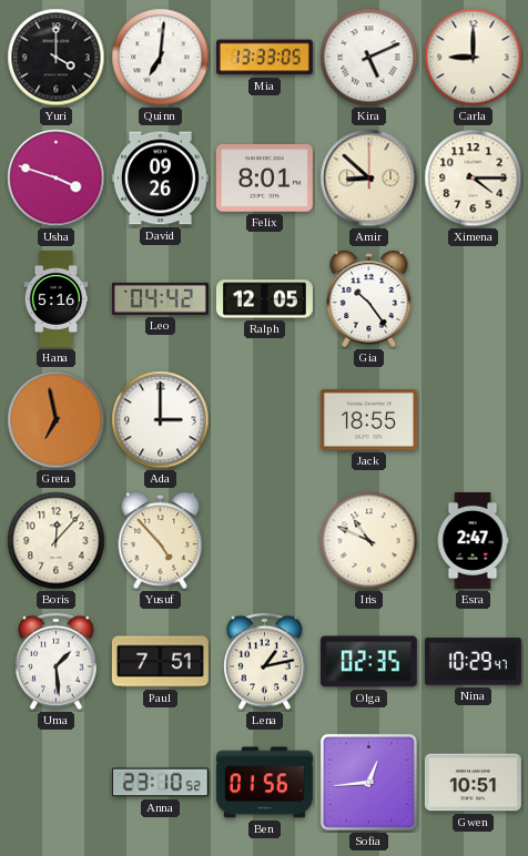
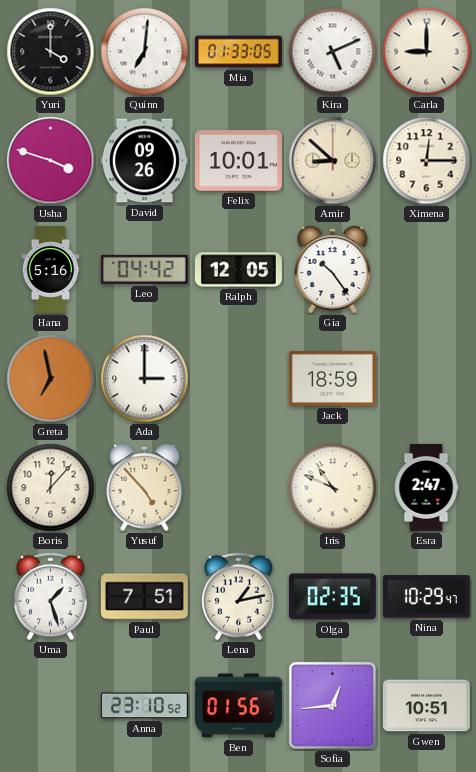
Mia: 13:33 -> 01:33
Felix: 8:01 -> 10:01
Ximena: 4:15 -> 12:15
Jack: 18:55 -> 18:59
Uma: 1:29 -> 1:27
